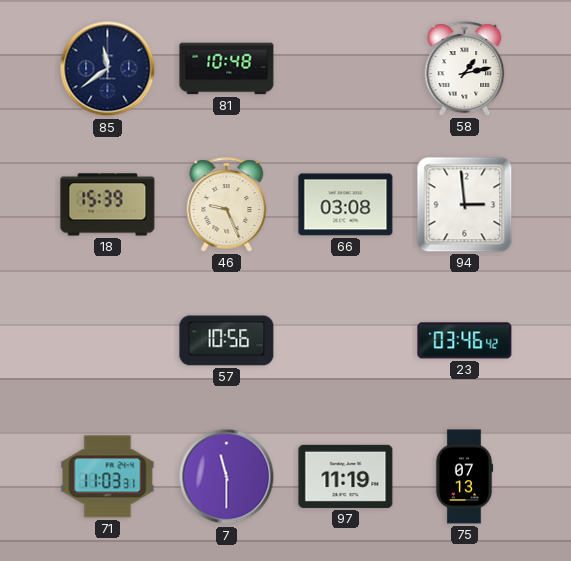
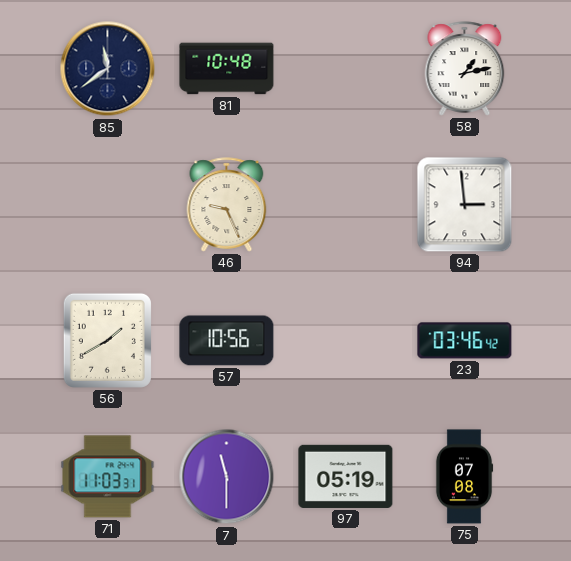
18: 15:39 -> none
66: 03:08 -> none
56: none -> 1:40
97: 11:19 -> 05:19
75: 07:13 -> 07:08
